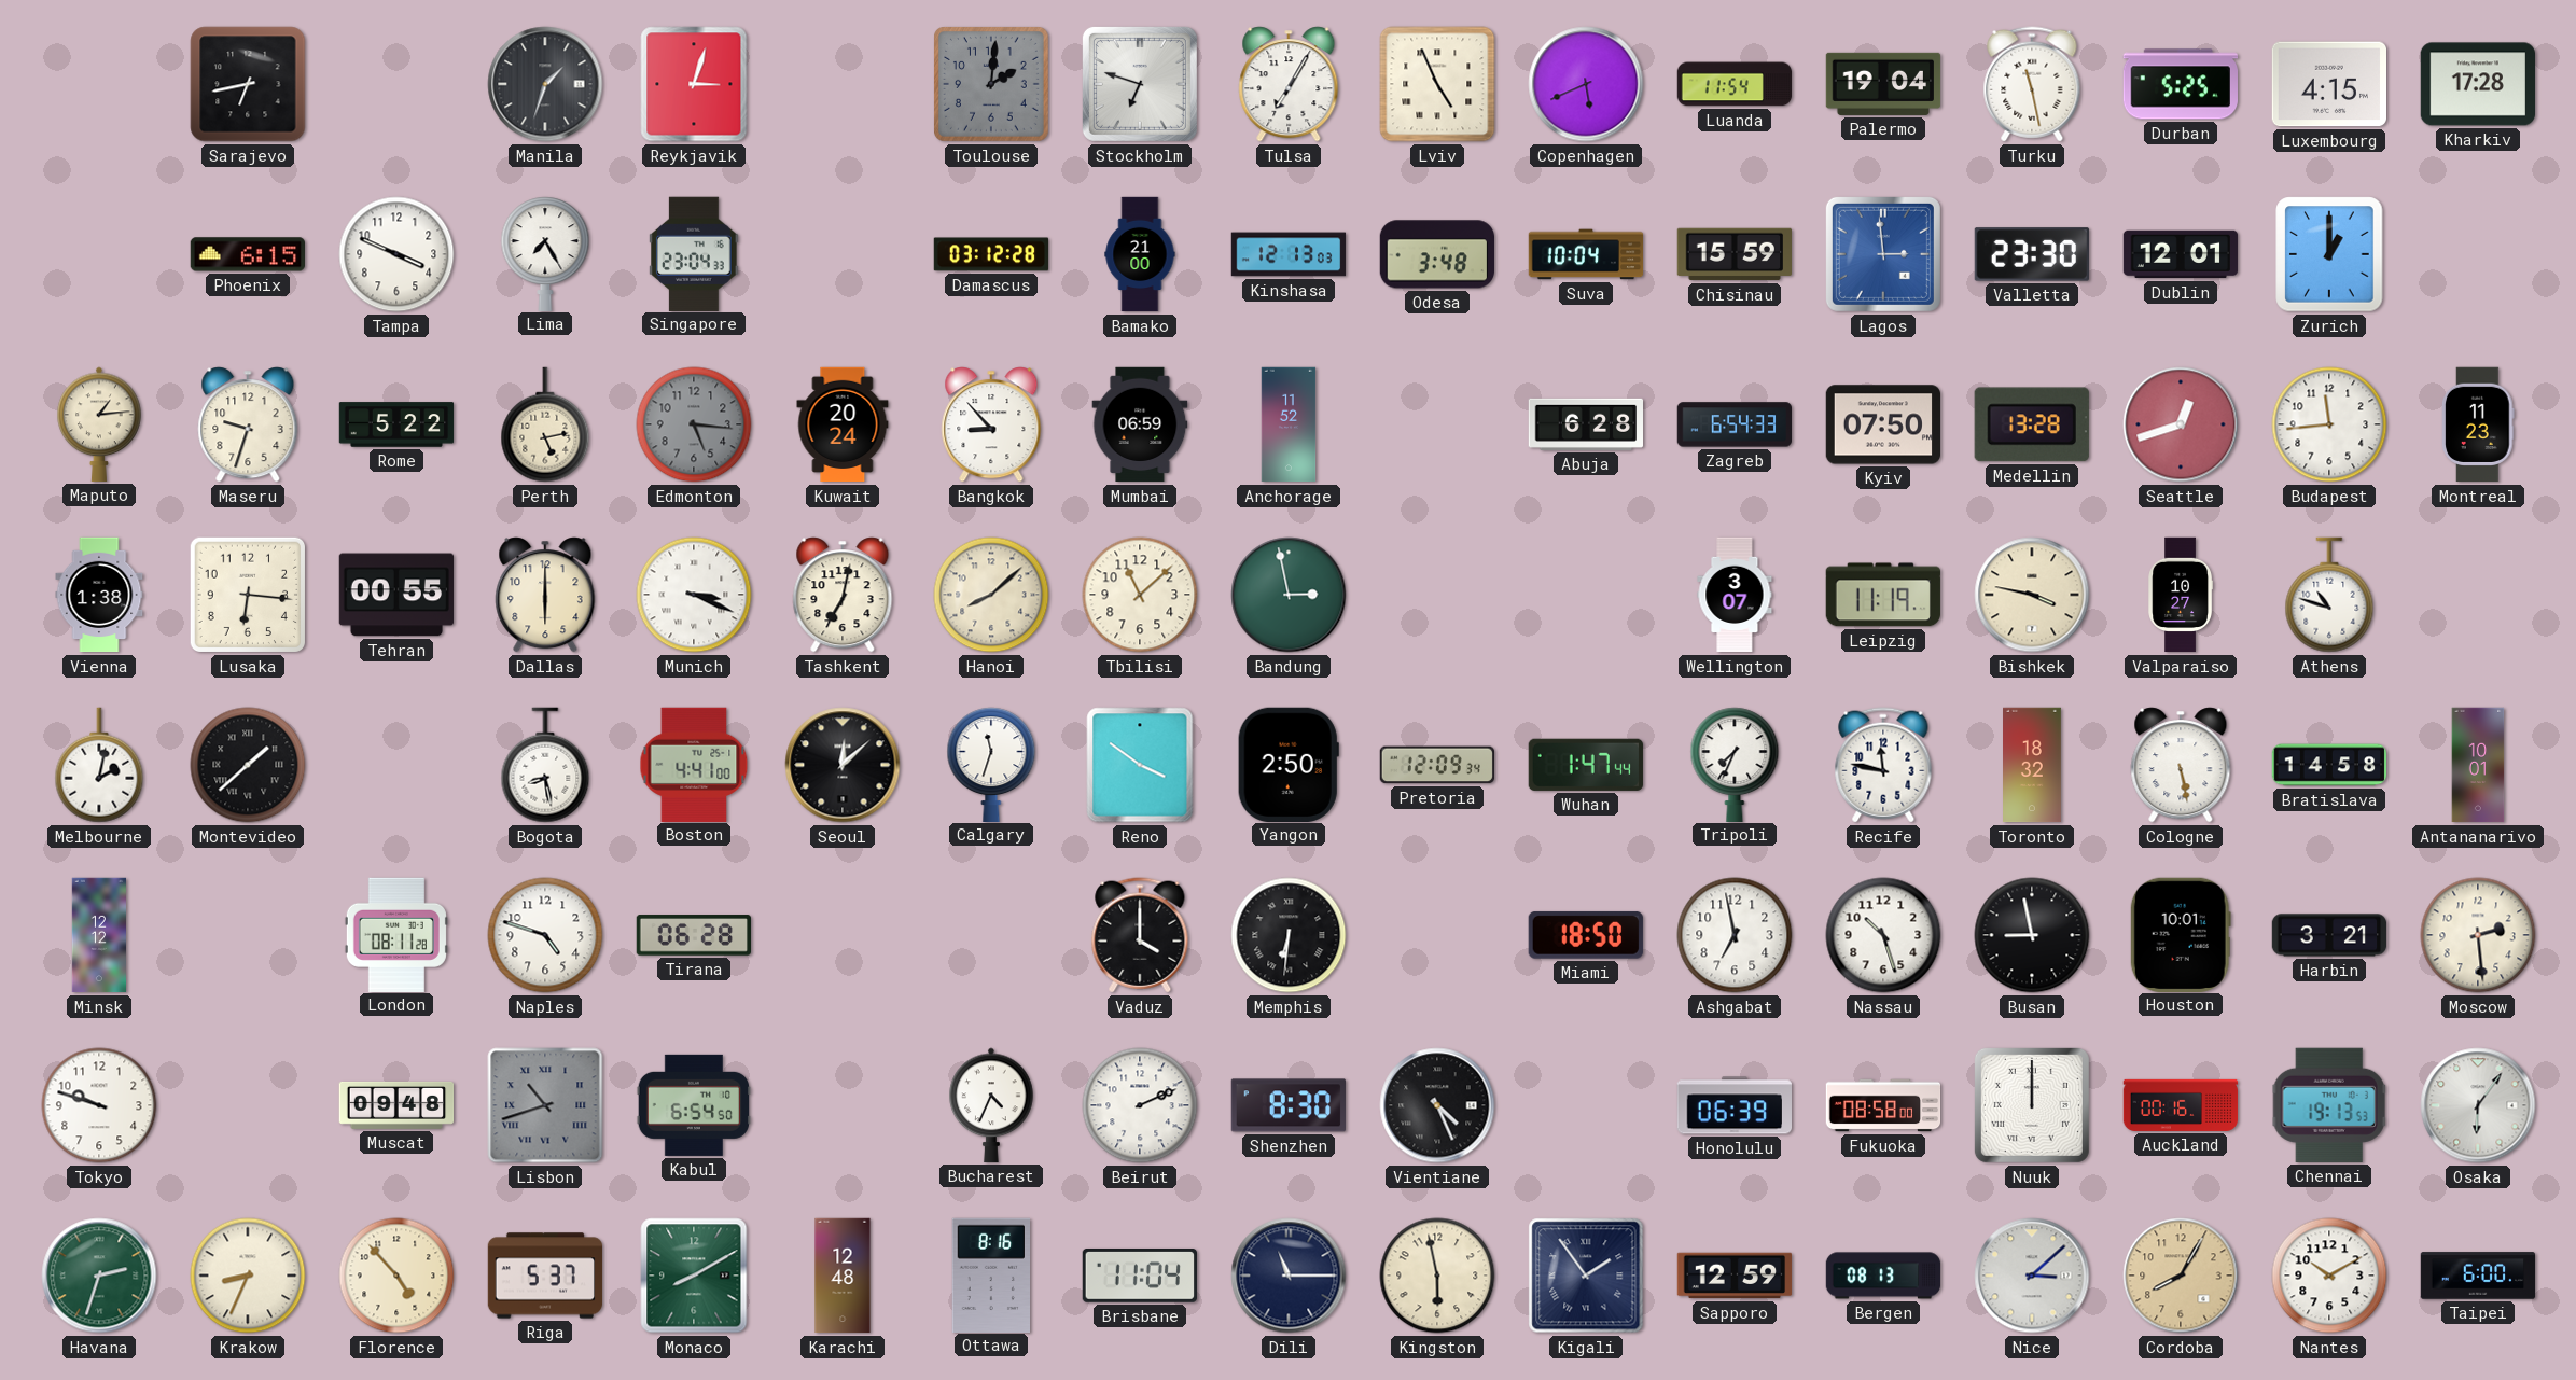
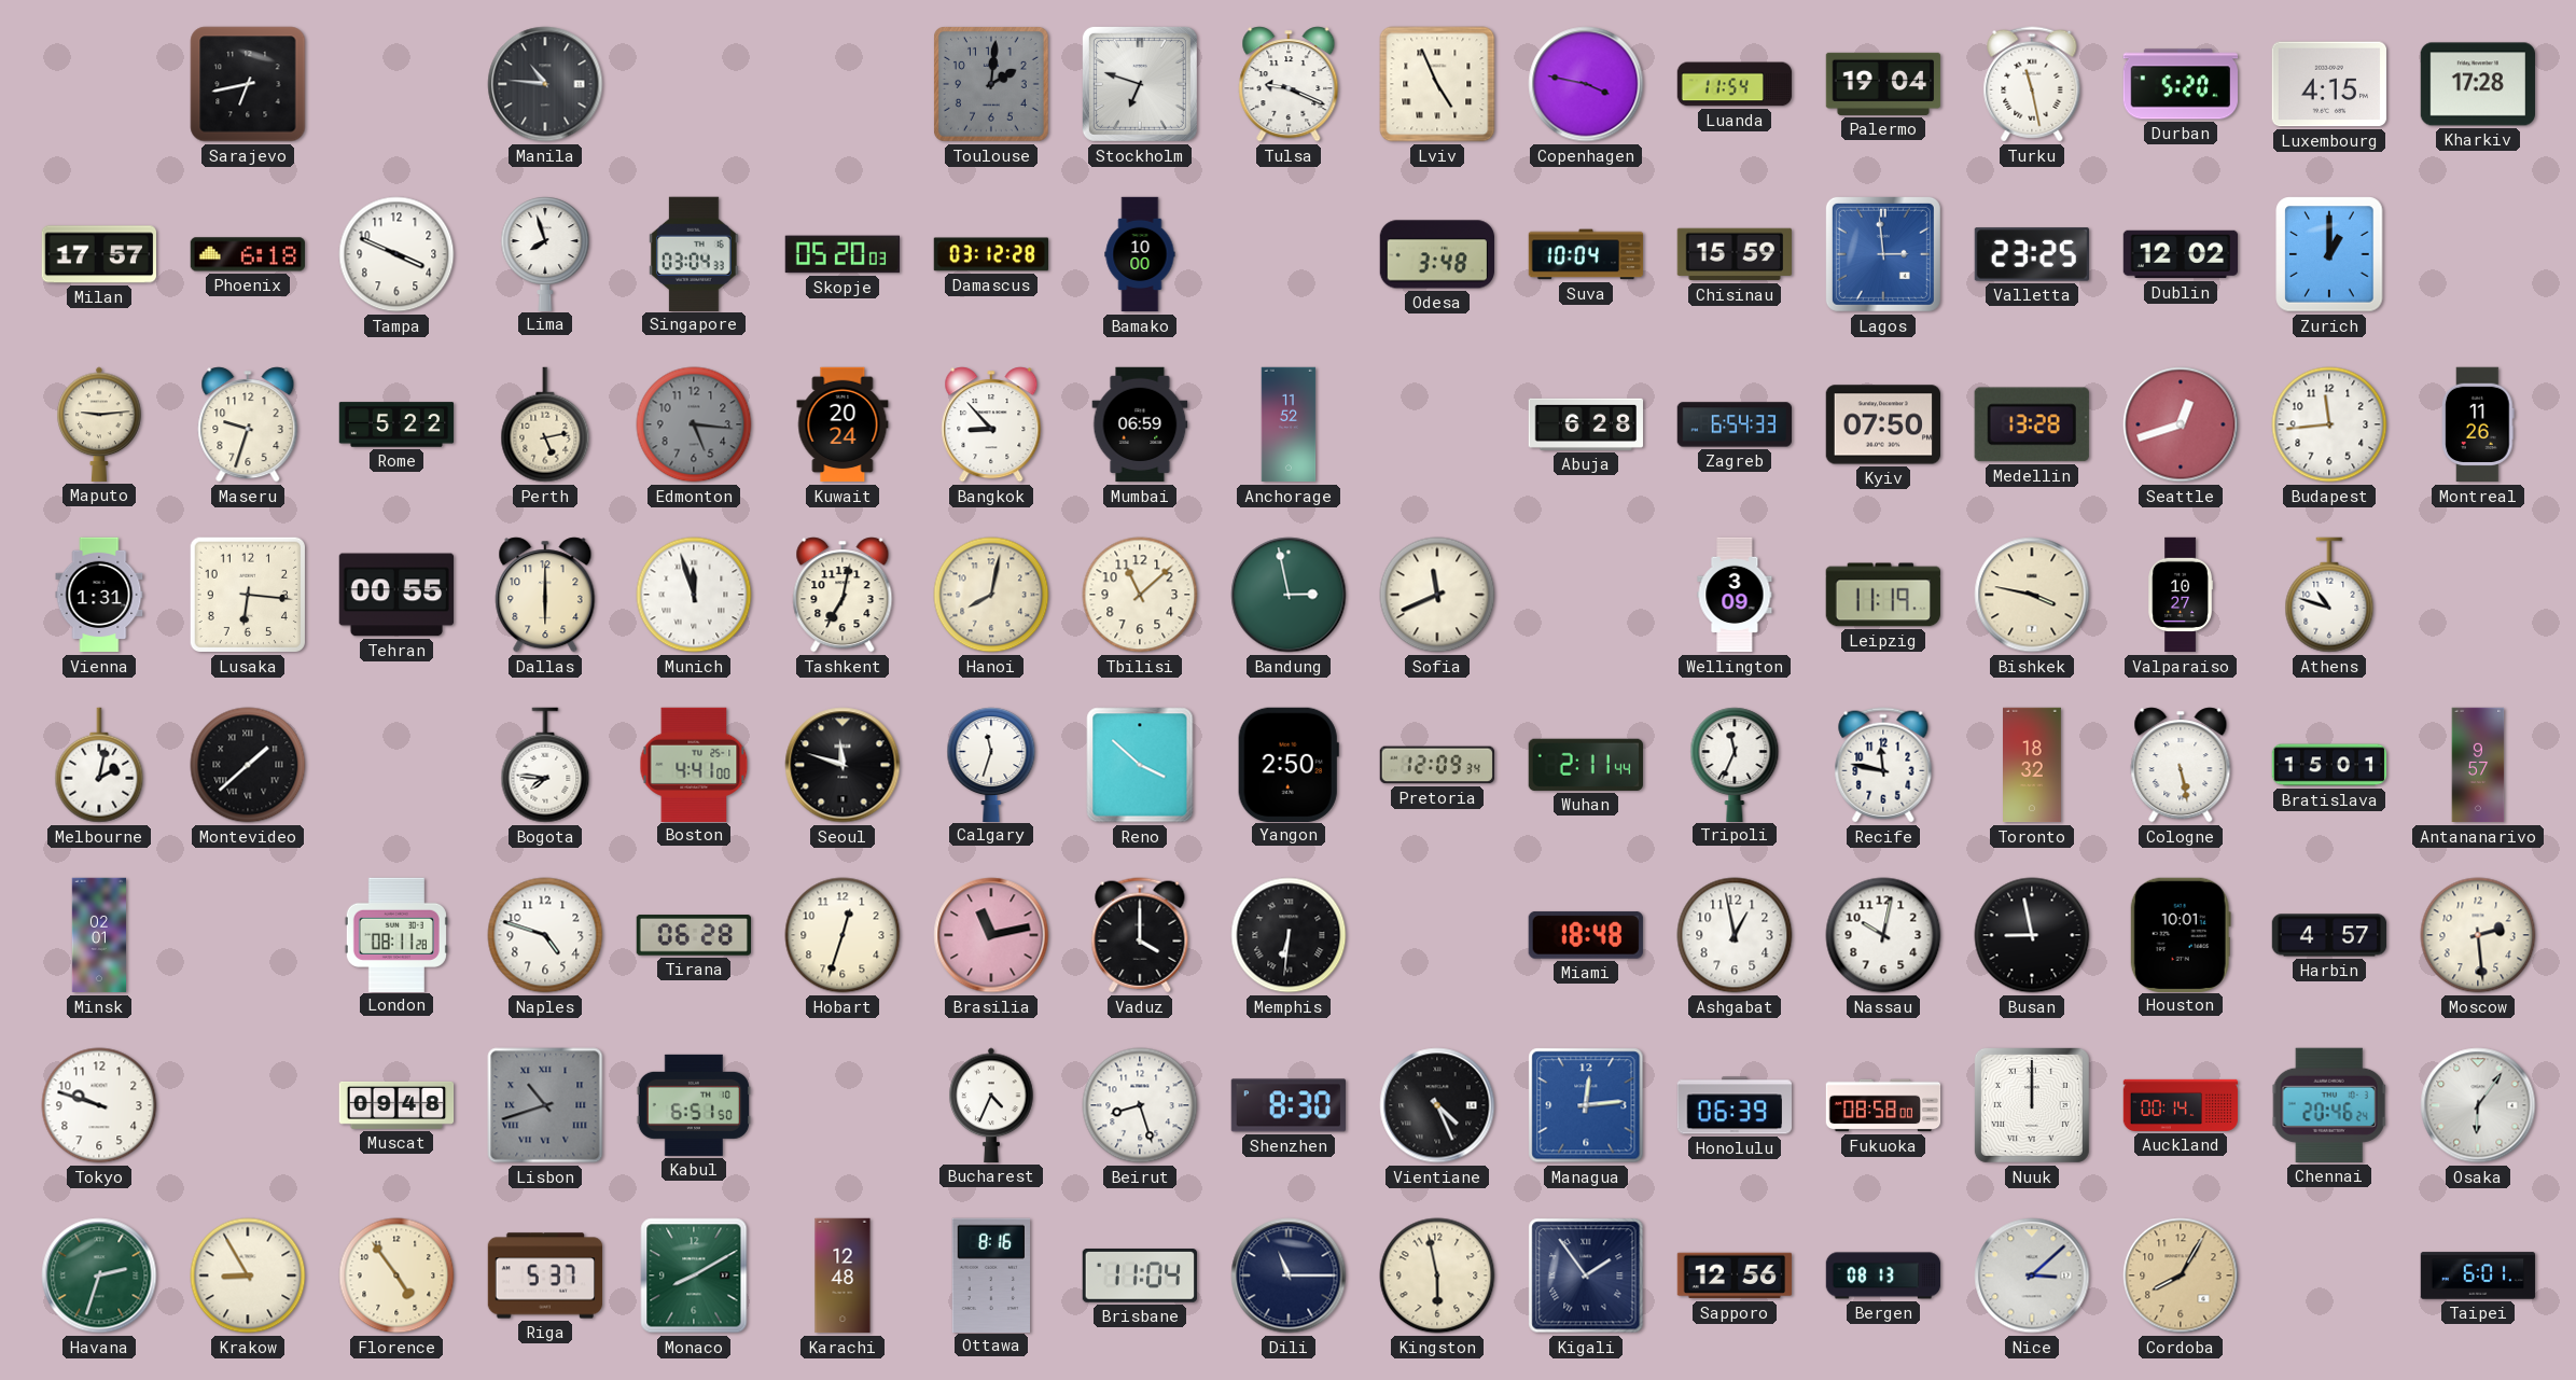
Manila: 1:33 -> 10:46
Reykjavik: 3:03 -> none
Tulsa: 7:05 -> 9:19
Copenhagen: 5:41 -> 3:47
Durban: 5:25 -> 5:20
Milan: none -> 17:57
Phoenix: 6:15 -> 6:18
Lima: 7:25 -> 7:57
Singapore: 23:04 -> 03:04
Skopje: none -> 05:20
Bamako: 21:00 -> 10:00
Kinshasa: 12:13 -> none
Valletta: 23:30 -> 23:25
Dublin: 12:01 -> 12:02
Maputo: 1:14 -> 9:14
Montreal: 11:23 -> 11:26
Vienna: 1:38 -> 1:31
Munich: 3:19 -> 11:57
Hanoi: 8:08 -> 8:02
Sofia: none -> 11:41
Wellington: 3:07 -> 3:09
Bogota: 8:28 -> 7:46
Seoul: 12:08 -> 11:48
Reno: 3:51 -> 3:52
Wuhan: 1:47 -> 2:11
Tripoli: 7:34 -> 11:34
Bratislava: 14:58 -> 15:01
Antananarivo: 10:01 -> 9:57
Minsk: 12:12 -> 02:01
Hobart: none -> 12:33
Brasilia: none -> 11:13
Miami: 18:50 -> 18:48
Ashgabat: 6:58 -> 12:58
Nassau: 10:27 -> 10:02
Harbin: 3:21 -> 4:57
Kabul: 6:54 -> 6:51
Beirut: 2:11 -> 8:27
Managua: none -> 12:14
Auckland: 00:16 -> 00:14
Chennai: 19:13 -> 20:46
Krakow: 8:34 -> 8:55
Florence: 4:53 -> 4:54
Sapporo: 12:59 -> 12:56
Nantes: 10:10 -> none
Taipei: 6:00 -> 6:01
